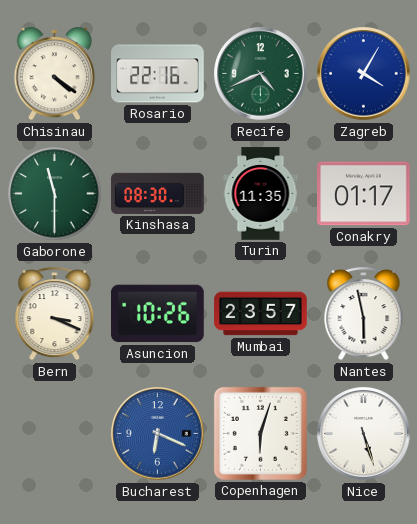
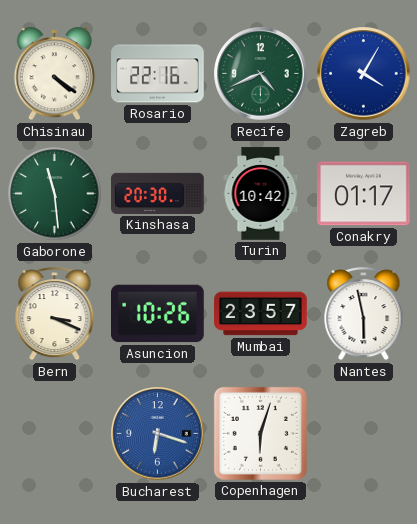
Gaborone: 11:30 -> 11:29
Kinshasa: 08:30 -> 20:30
Turin: 11:35 -> 10:42
Bucharest: 6:19 -> 6:18
Nice: 5:27 -> none
